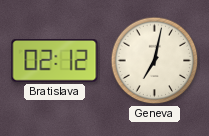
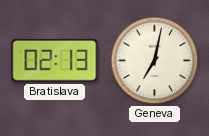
Bratislava: 02:12 -> 02:13
